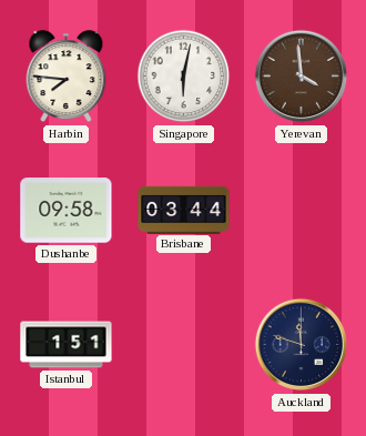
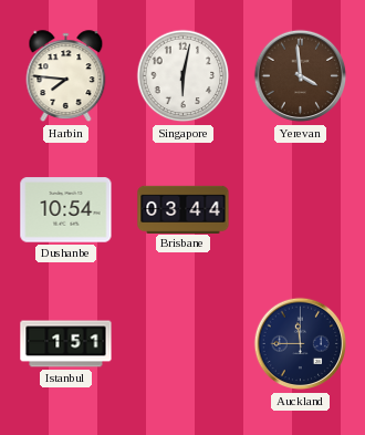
Dushanbe: 09:58 -> 10:54
Auckland: 11:48 -> 11:45
